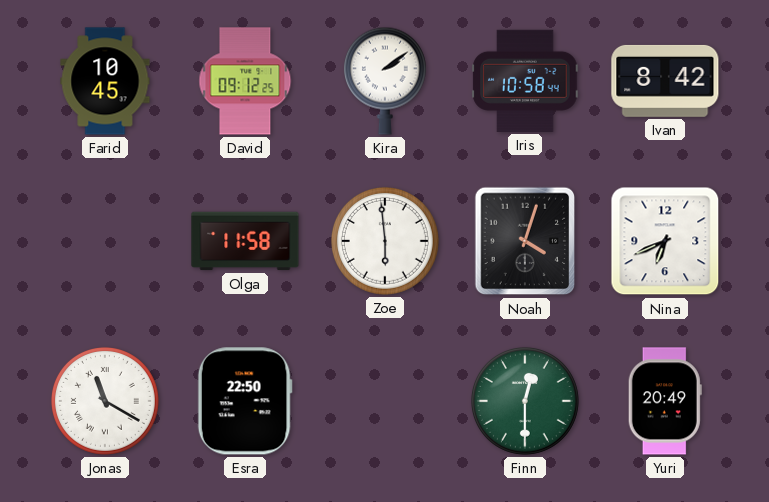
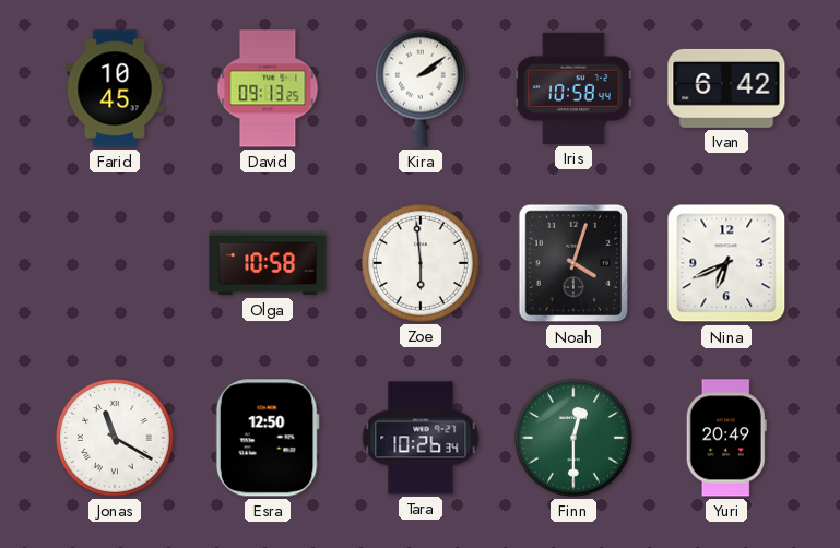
David: 09:12 -> 09:13
Ivan: 8:42 -> 6:42
Olga: 11:58 -> 10:58
Esra: 22:50 -> 12:50
Tara: none -> 10:26
